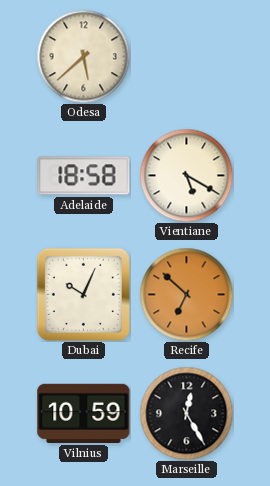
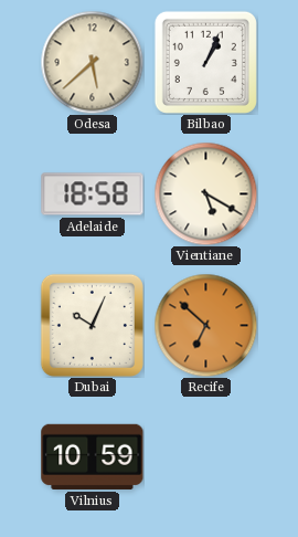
Bilbao: none -> 1:04
Marseille: 12:25 -> none
